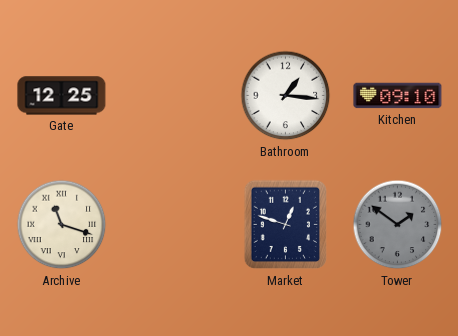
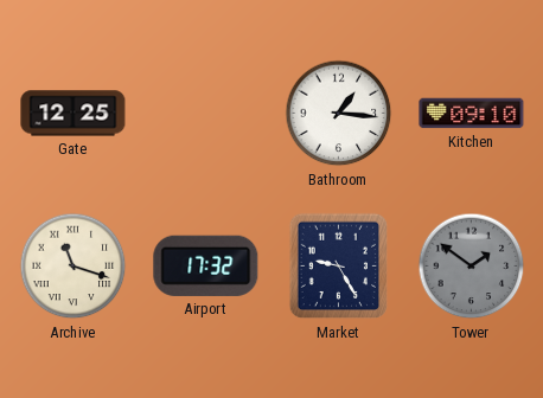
Airport: none -> 17:32
Market: 12:48 -> 9:25
